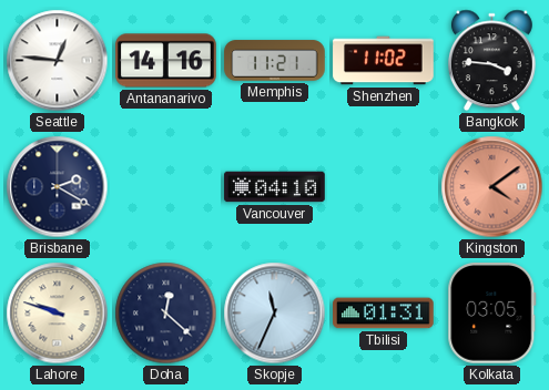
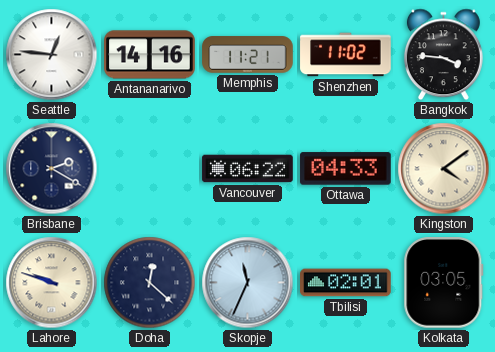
Vancouver: 04:10 -> 06:22
Ottawa: none -> 04:33
Kingston dial: salmon -> cream
Tbilisi: 01:31 -> 02:01
